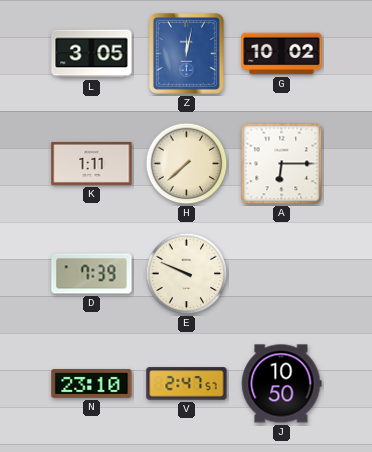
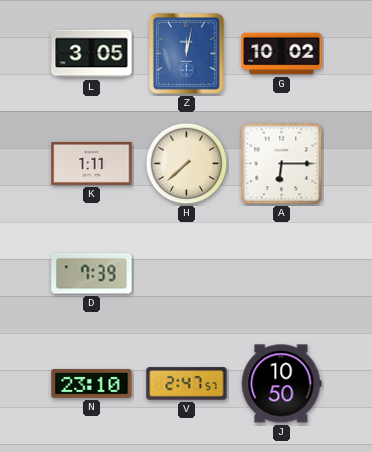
E: 9:49 -> none
